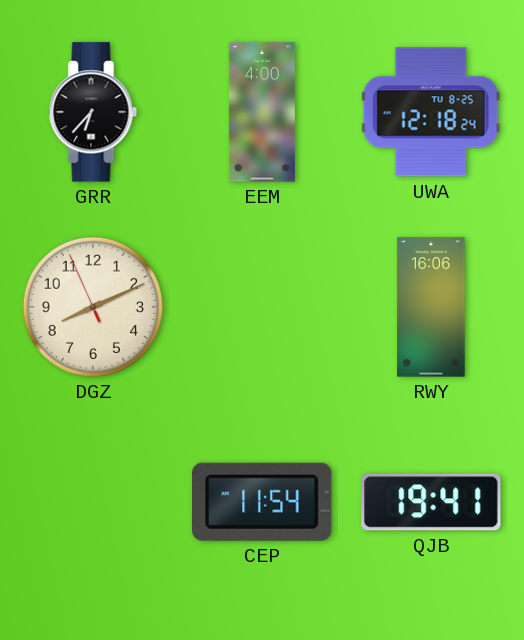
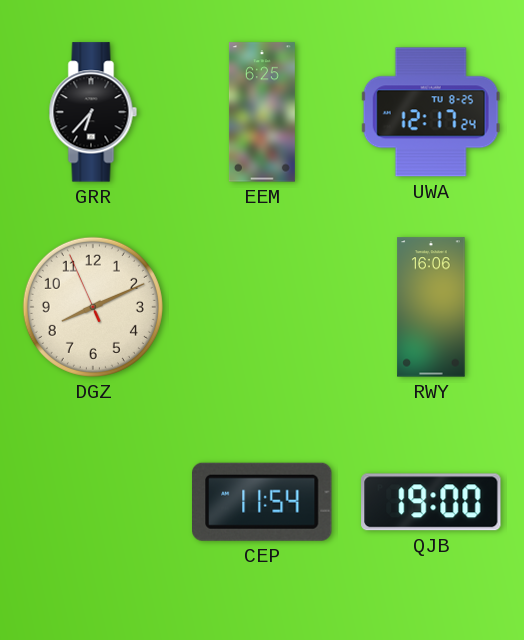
EEM: 4:00 -> 6:25
UWA: 12:18 -> 12:17
QJB: 19:41 -> 19:00
